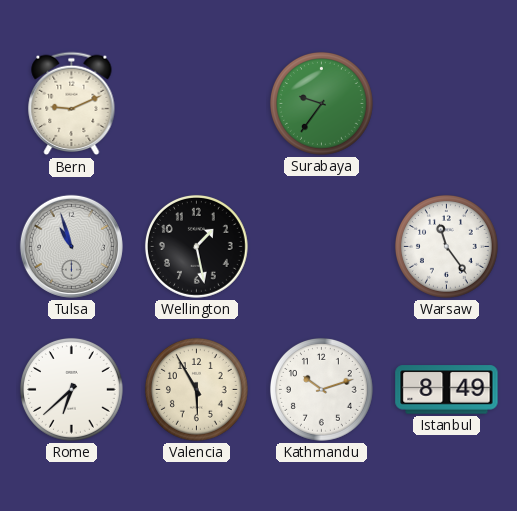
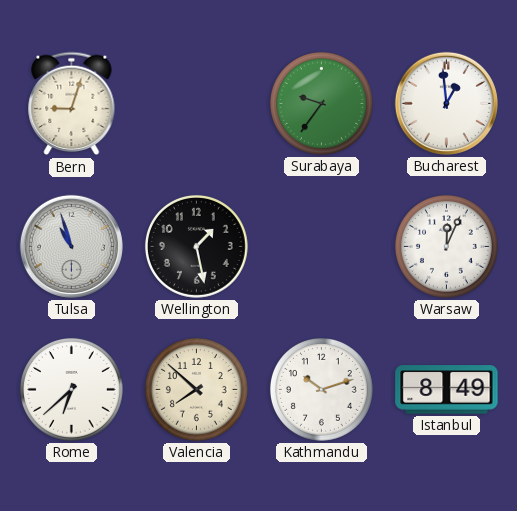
Bern: 9:11 -> 9:03
Bucharest: none -> 12:59
Warsaw: 11:24 -> 12:04
Valencia: 5:55 -> 7:52
